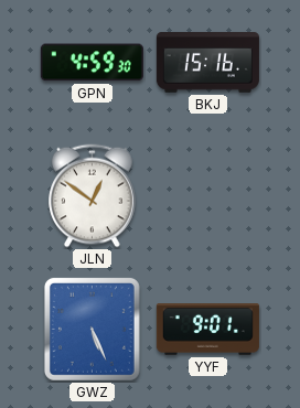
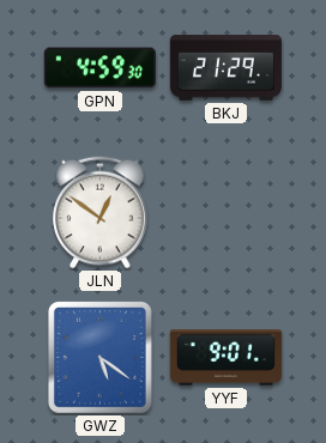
BKJ: 15:16 -> 21:29
GWZ: 5:26 -> 5:21
